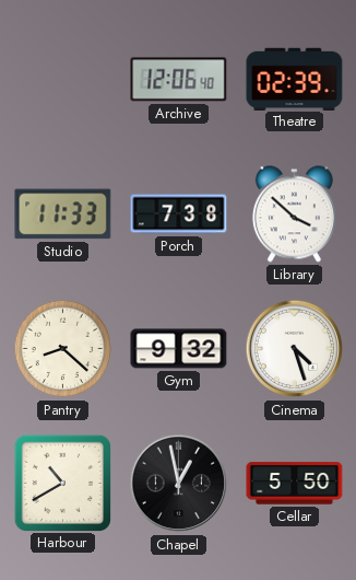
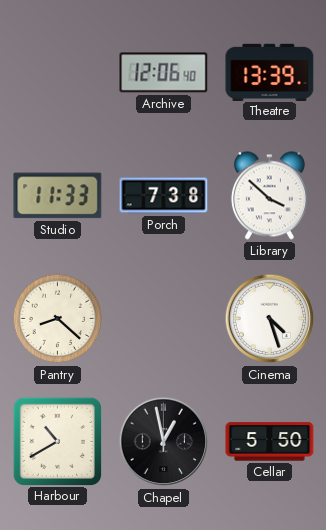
Theatre: 02:39 -> 13:39
Gym: 9:32 -> none
